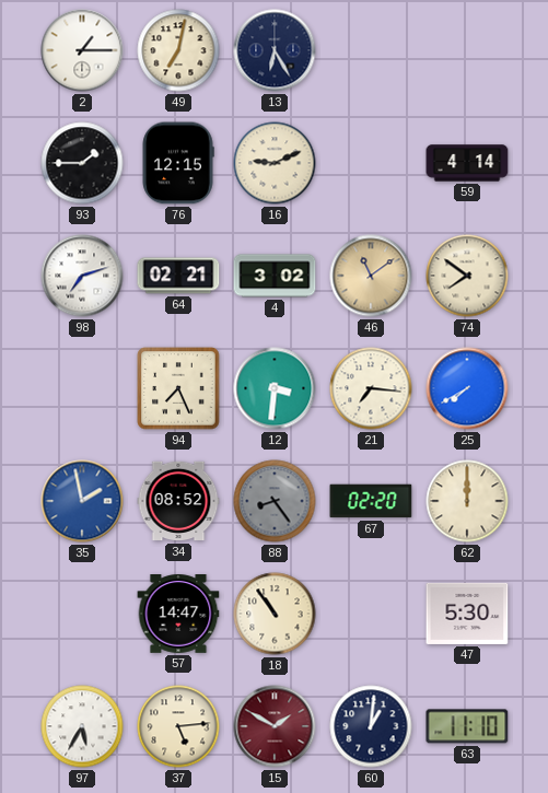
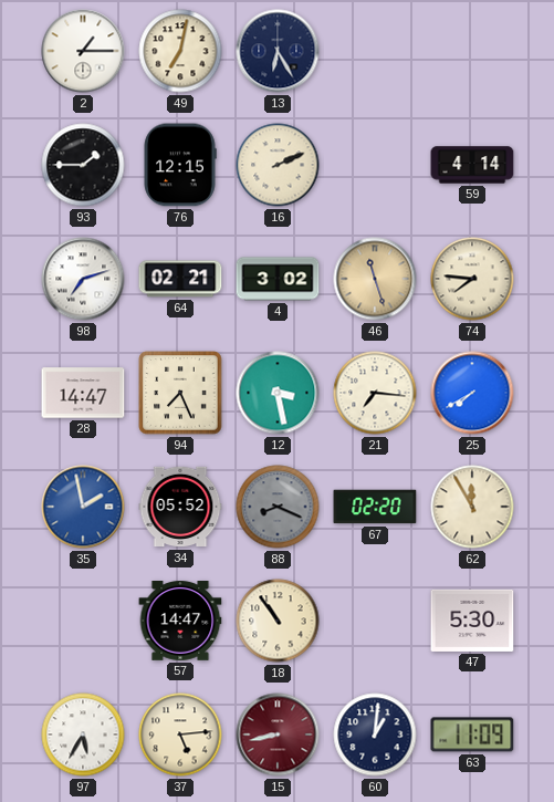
16: 9:11 -> 2:11
46: 11:09 -> 11:27
74: 7:51 -> 7:46
28: none -> 14:47
12: 3:31 -> 3:28
34: 08:52 -> 05:52
88: 8:24 -> 8:19
62: 12:00 -> 11:55
15: 1:50 -> 8:43
63: 11:10 -> 11:09
